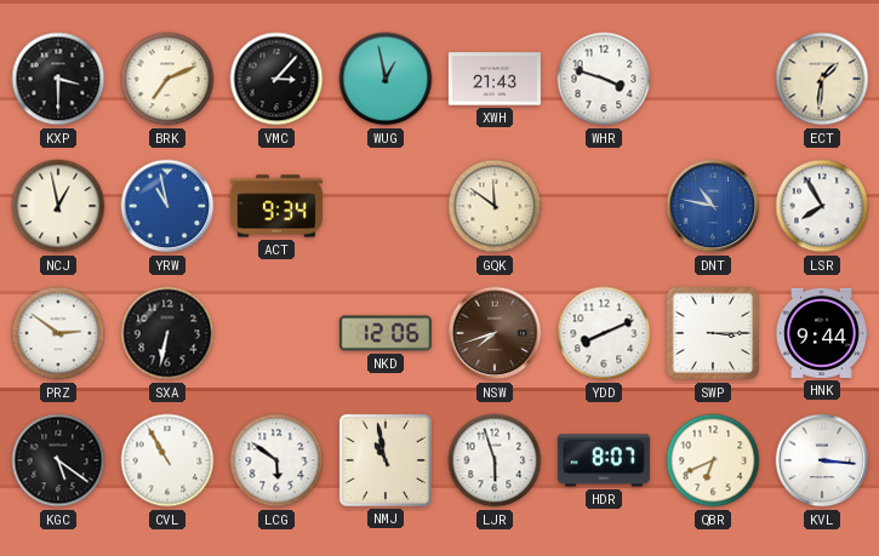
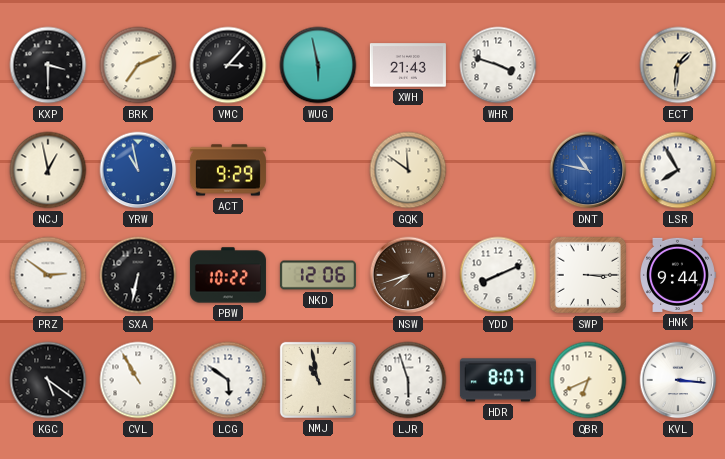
WUG: 12:58 -> 5:58
ACT: 9:34 -> 9:29
PBW: none -> 10:22
